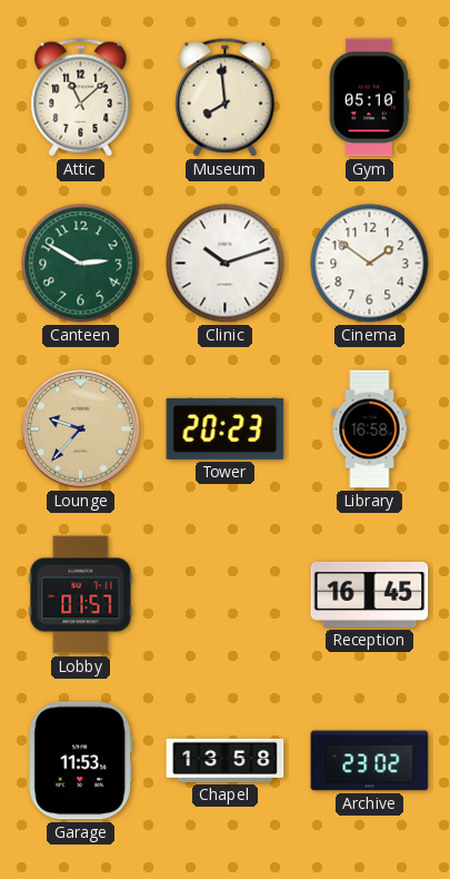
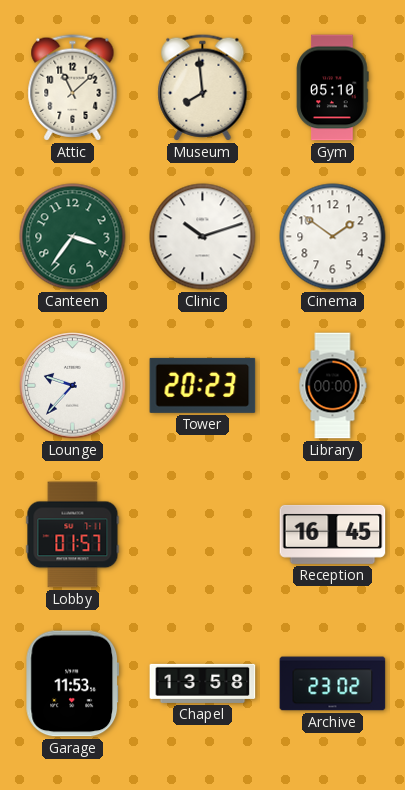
Canteen: 2:50 -> 3:36
Lounge dial: champagne -> white
Library: 16:58 -> 00:00
